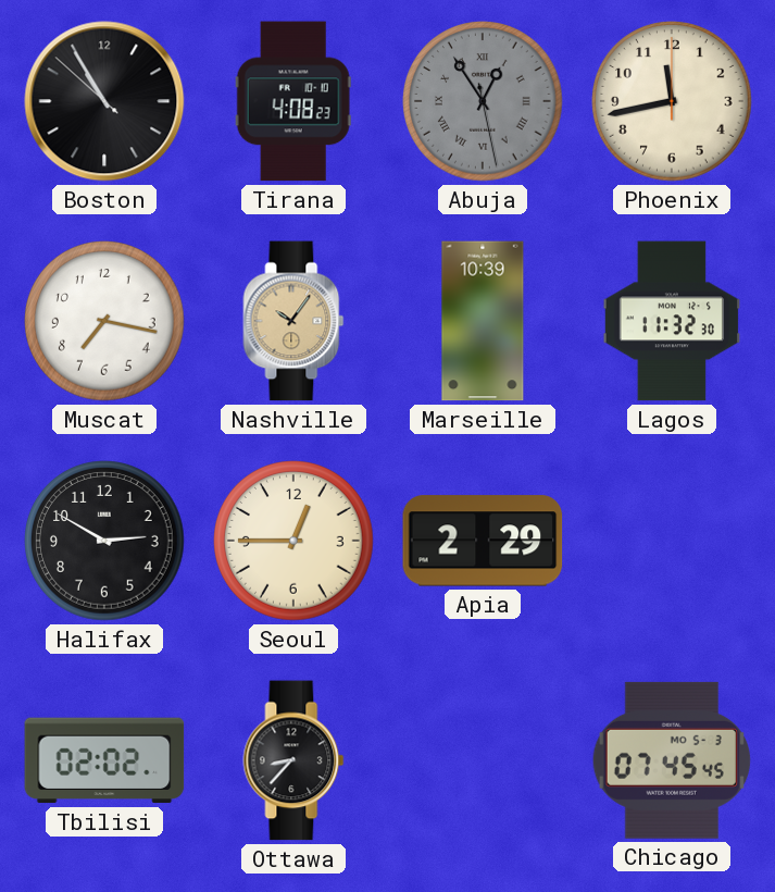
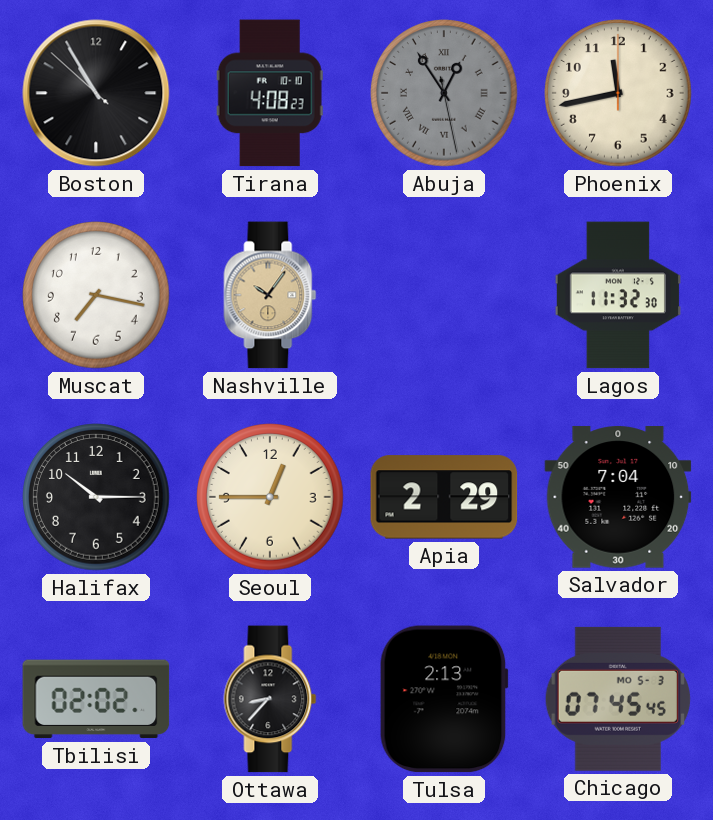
Marseille: 10:39 -> none
Halifax: 2:50 -> 10:15
Salvador: none -> 7:04
Tulsa: none -> 2:13
